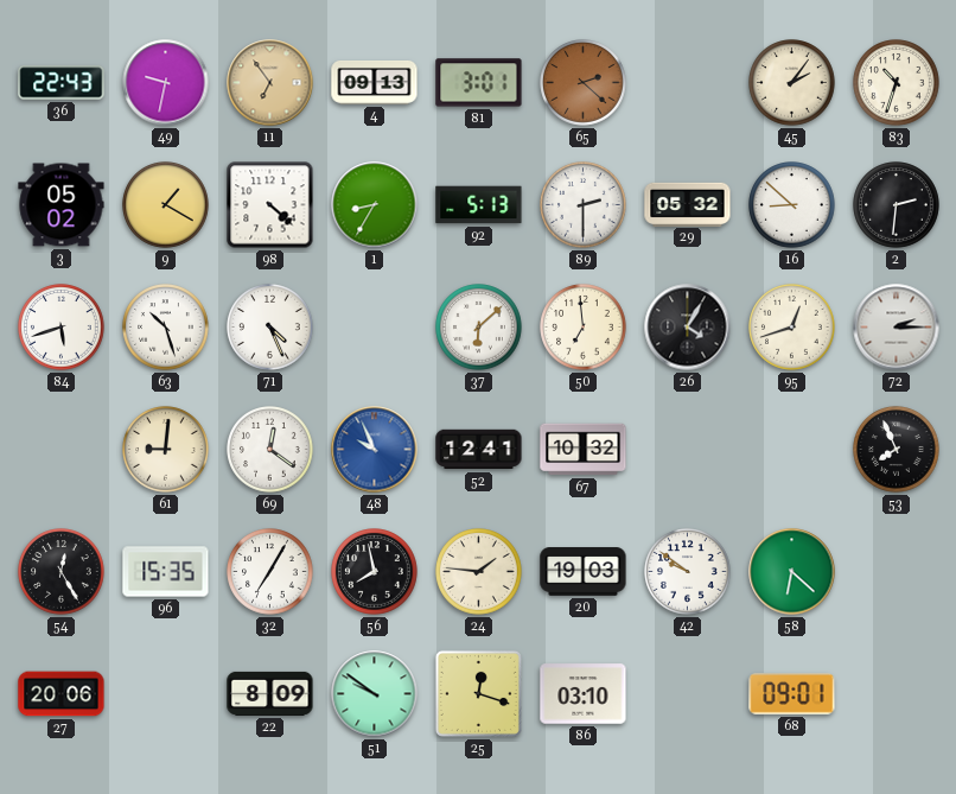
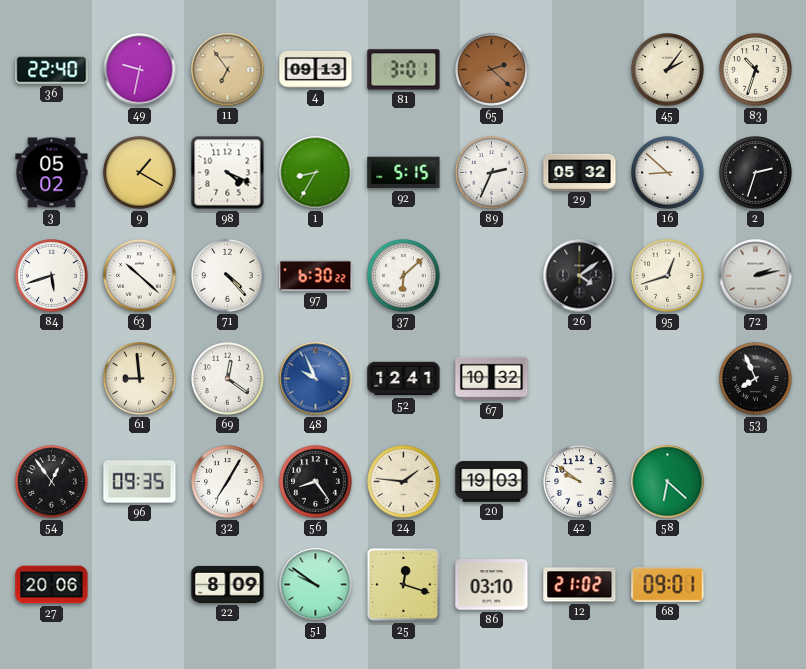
36: 22:43 -> 22:40
98: 4:22 -> 4:19
92: 5:13 -> 5:15
89: 2:30 -> 2:34
2: 2:31 -> 2:33
63: 10:27 -> 10:22
71: 4:26 -> 4:23
97: none -> 6:30
50: 6:59 -> none
26: 4:05 -> 4:09
72: 2:15 -> 2:13
61: 9:01 -> 8:59
54: 12:25 -> 12:54
96: 15:35 -> 09:35
56: 7:58 -> 8:24
12: none -> 21:02
